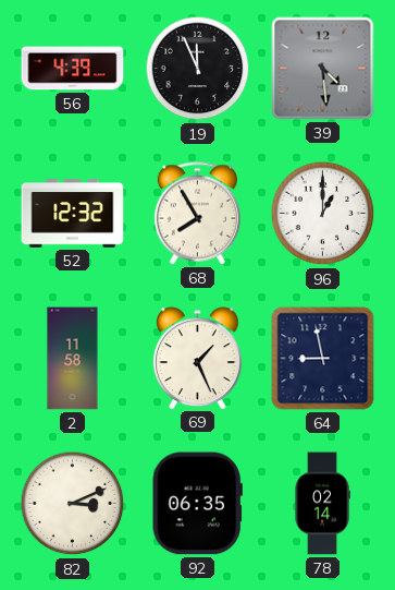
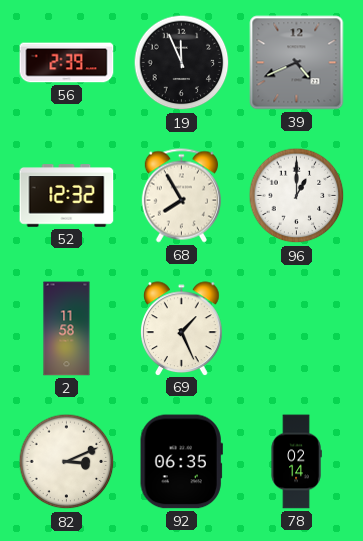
56: 4:39 -> 2:39
39: 4:29 -> 4:41
64: 8:58 -> none
